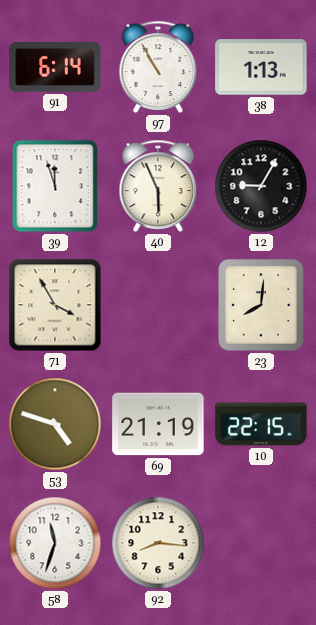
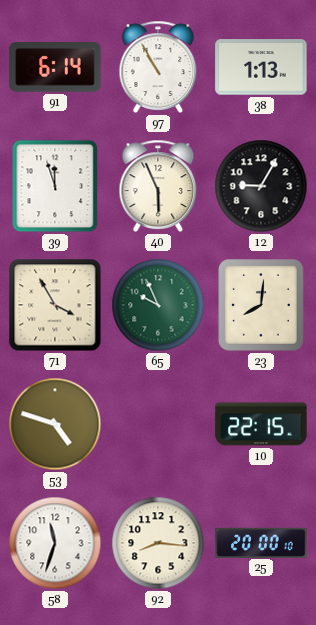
65: none -> 9:56
69: 21:19 -> none
25: none -> 20:00
